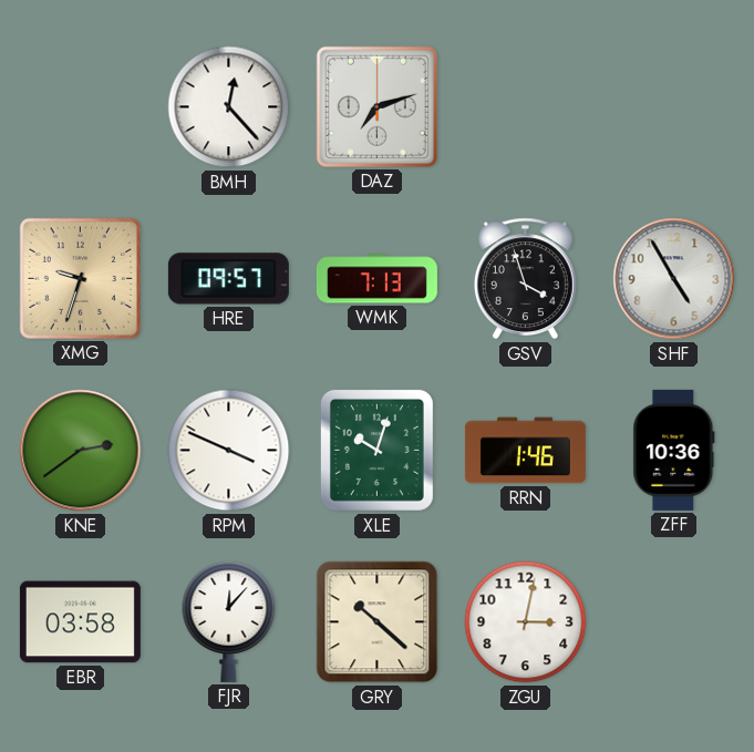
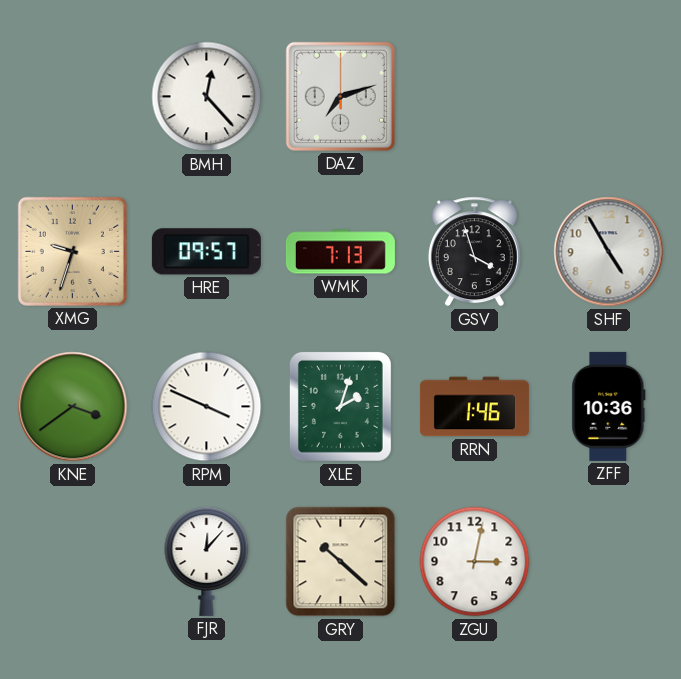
KNE: 2:39 -> 3:39
XLE: 10:03 -> 2:03
EBR: 03:58 -> none
